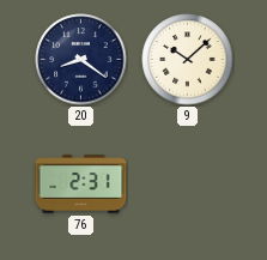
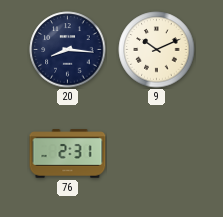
20: 8:21 -> 8:16
9: 10:08 -> 10:11
